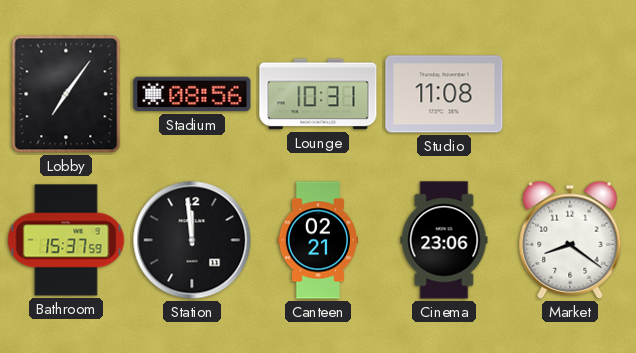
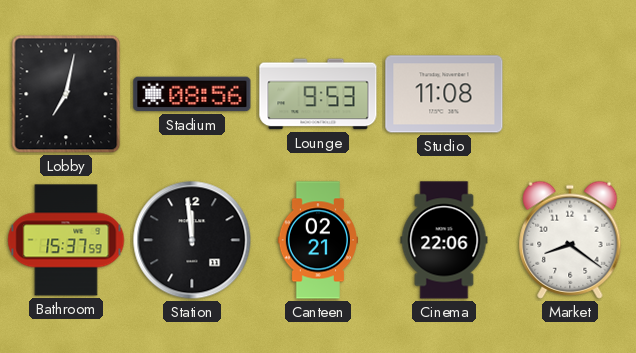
Lobby: 7:06 -> 7:02
Lounge: 10:31 -> 9:53
Cinema: 23:06 -> 22:06
